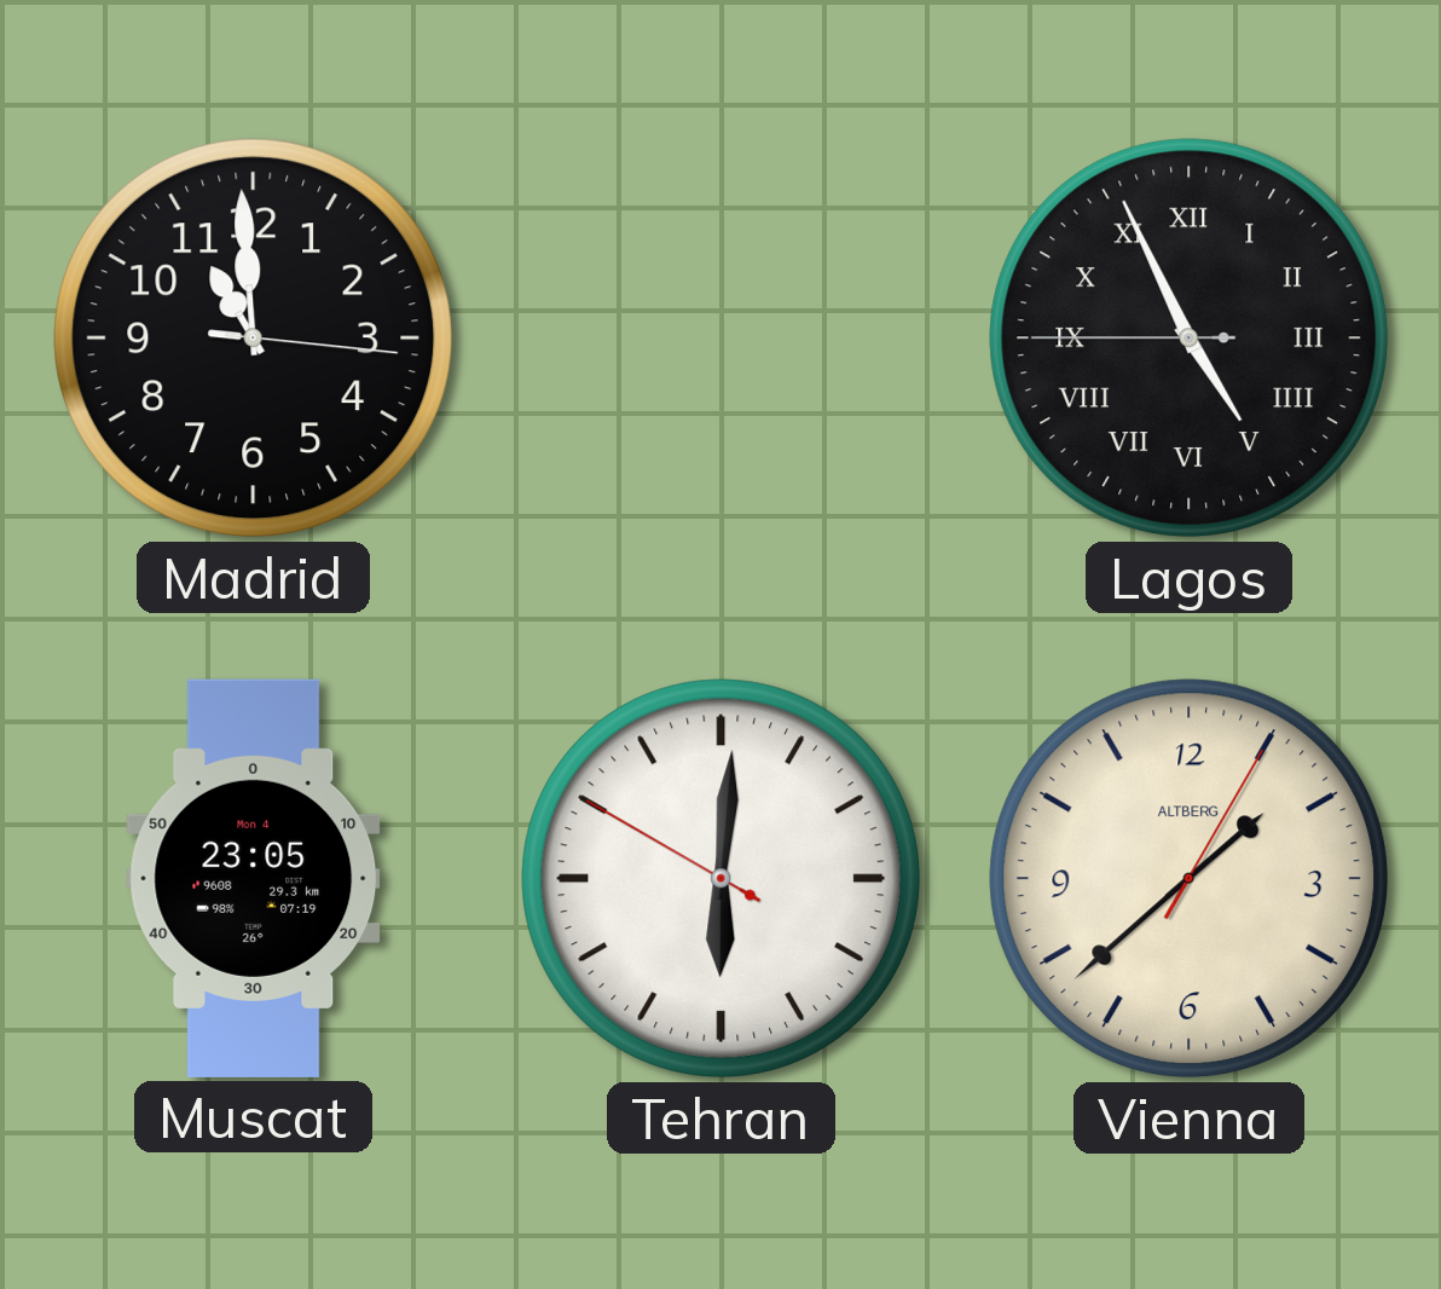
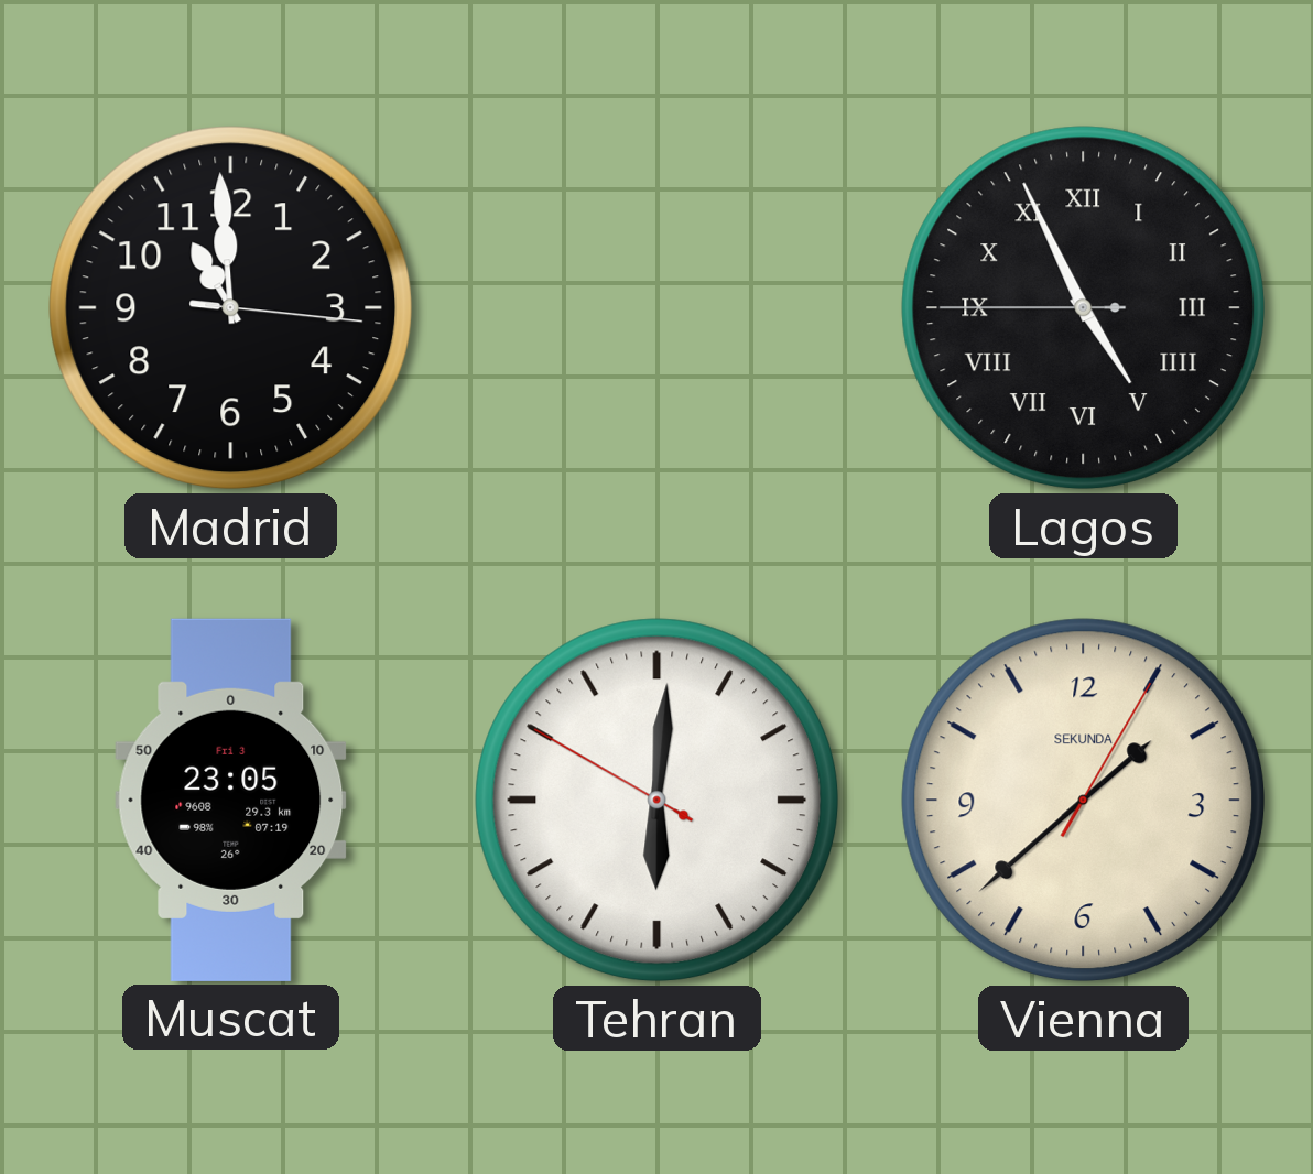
Muscat date: Mon 4 -> Fri 3
Vienna brand: ALTBERG -> SEKUNDA
